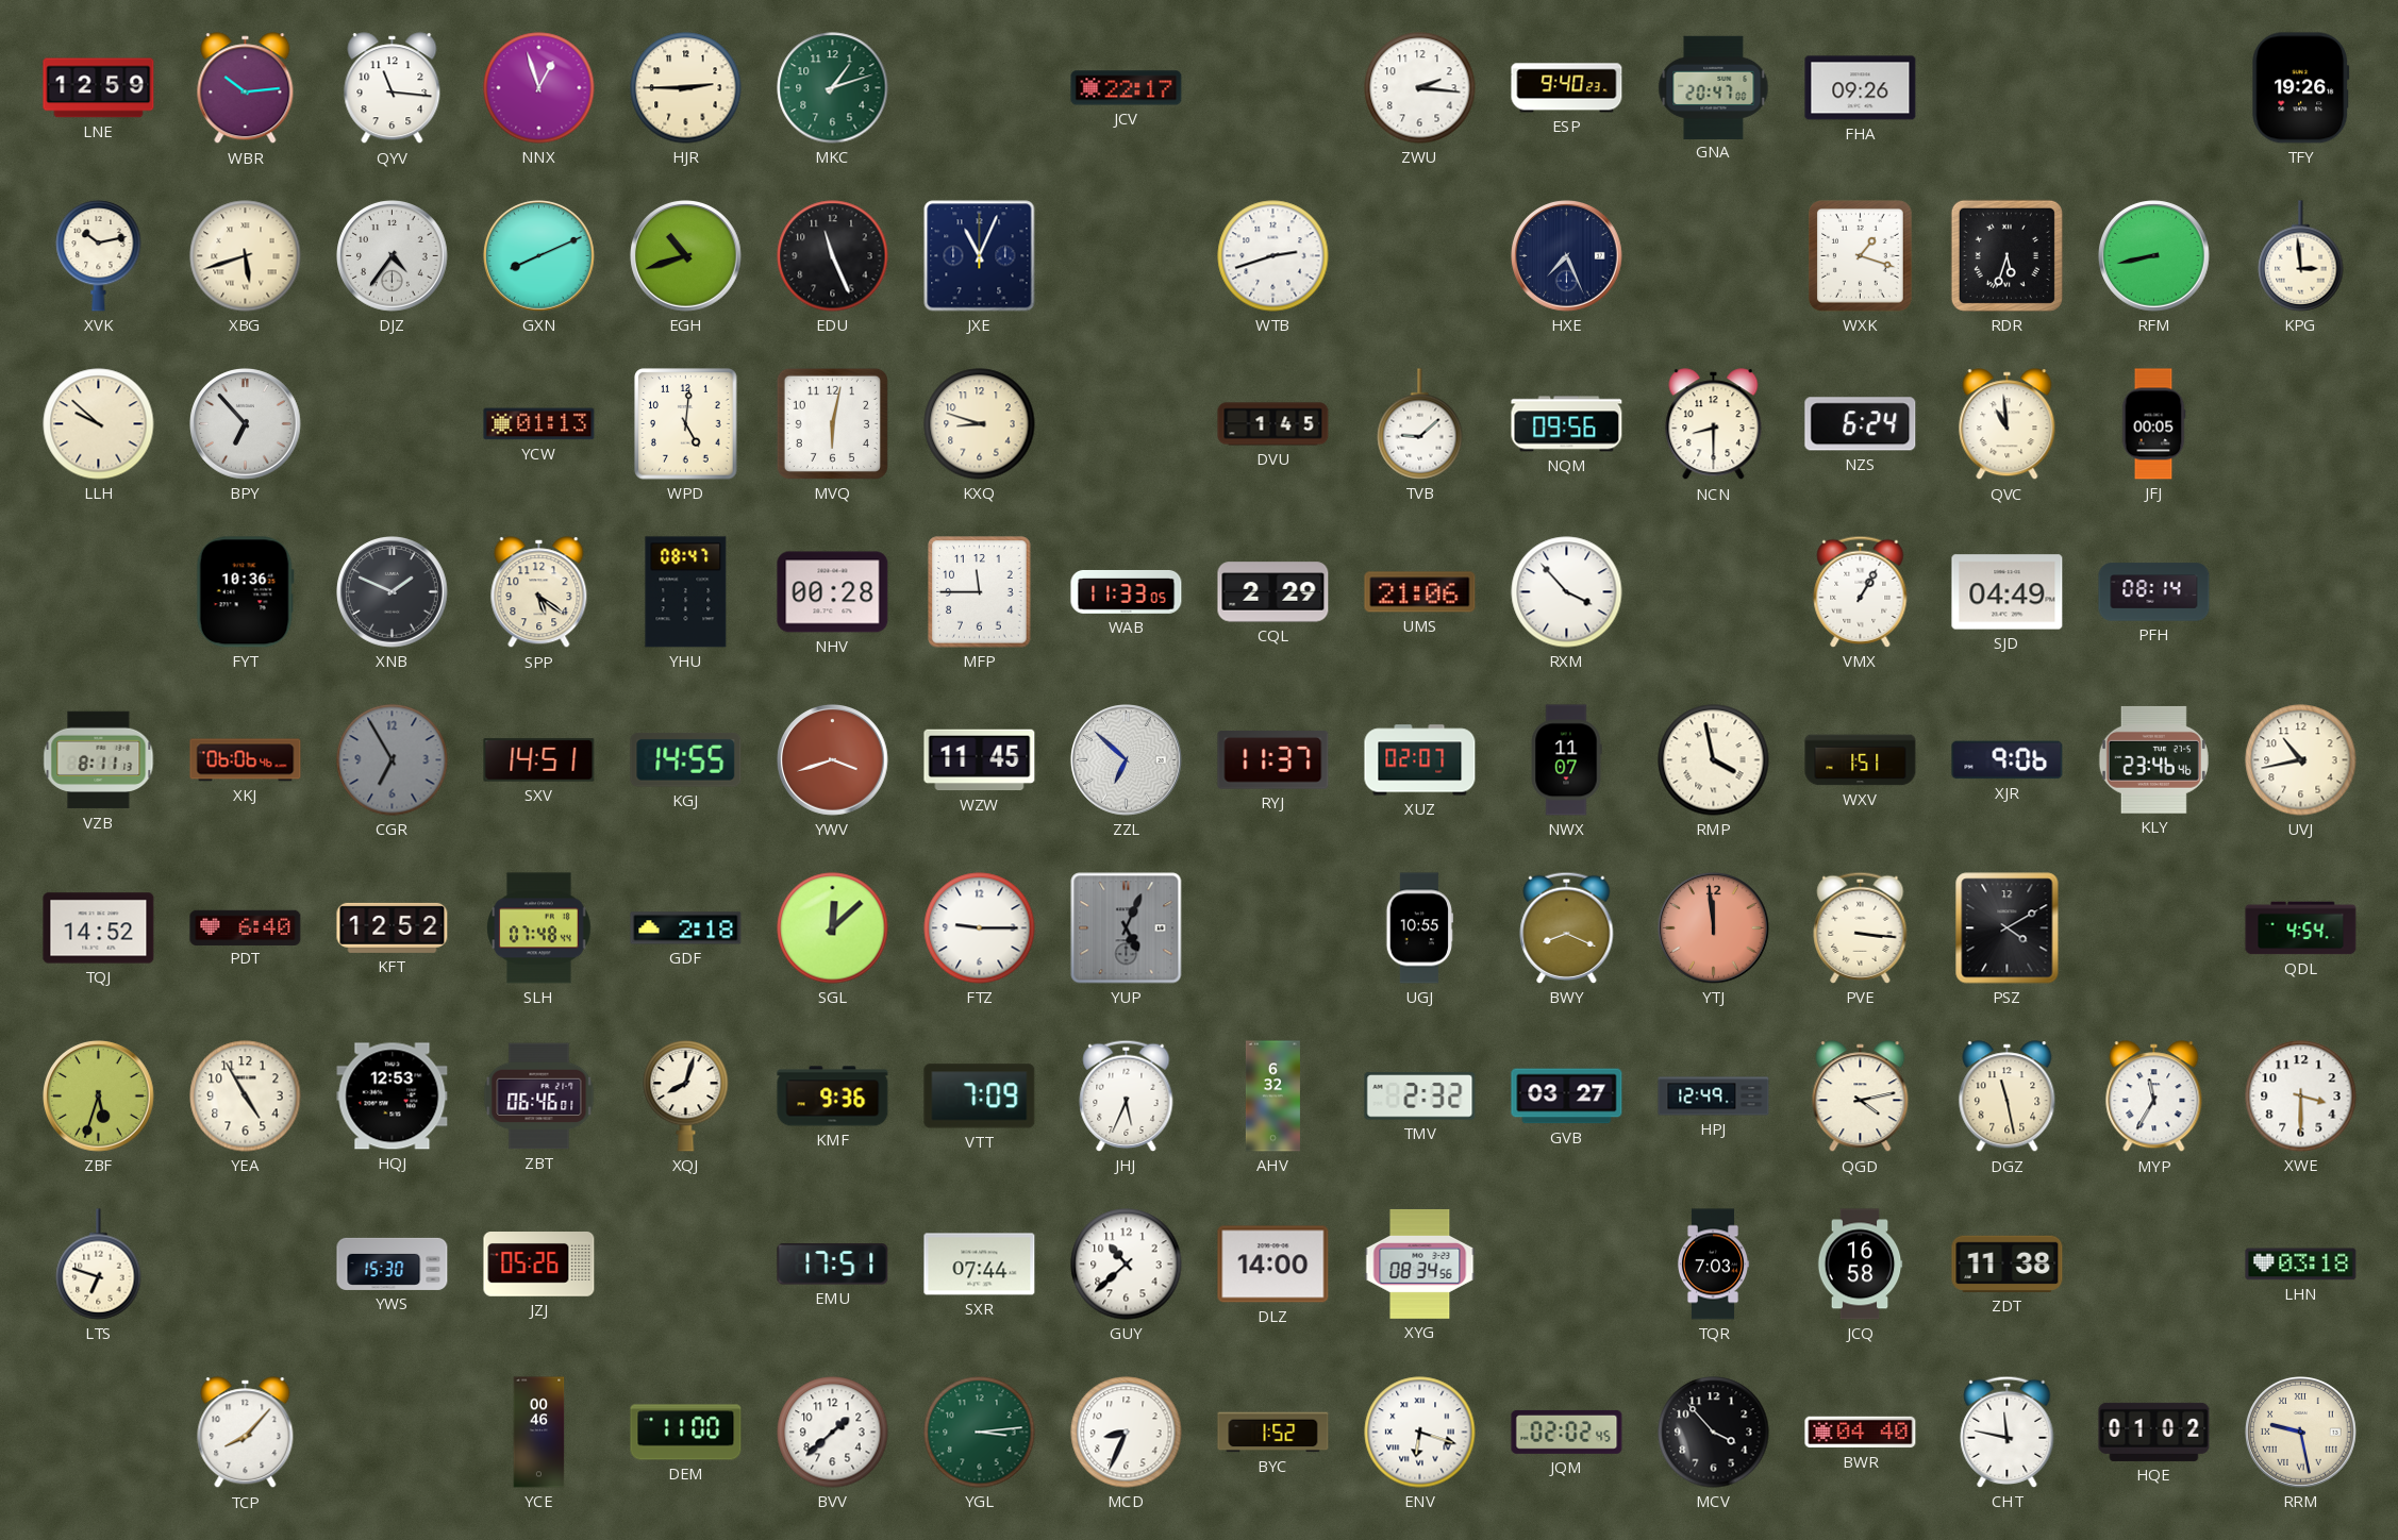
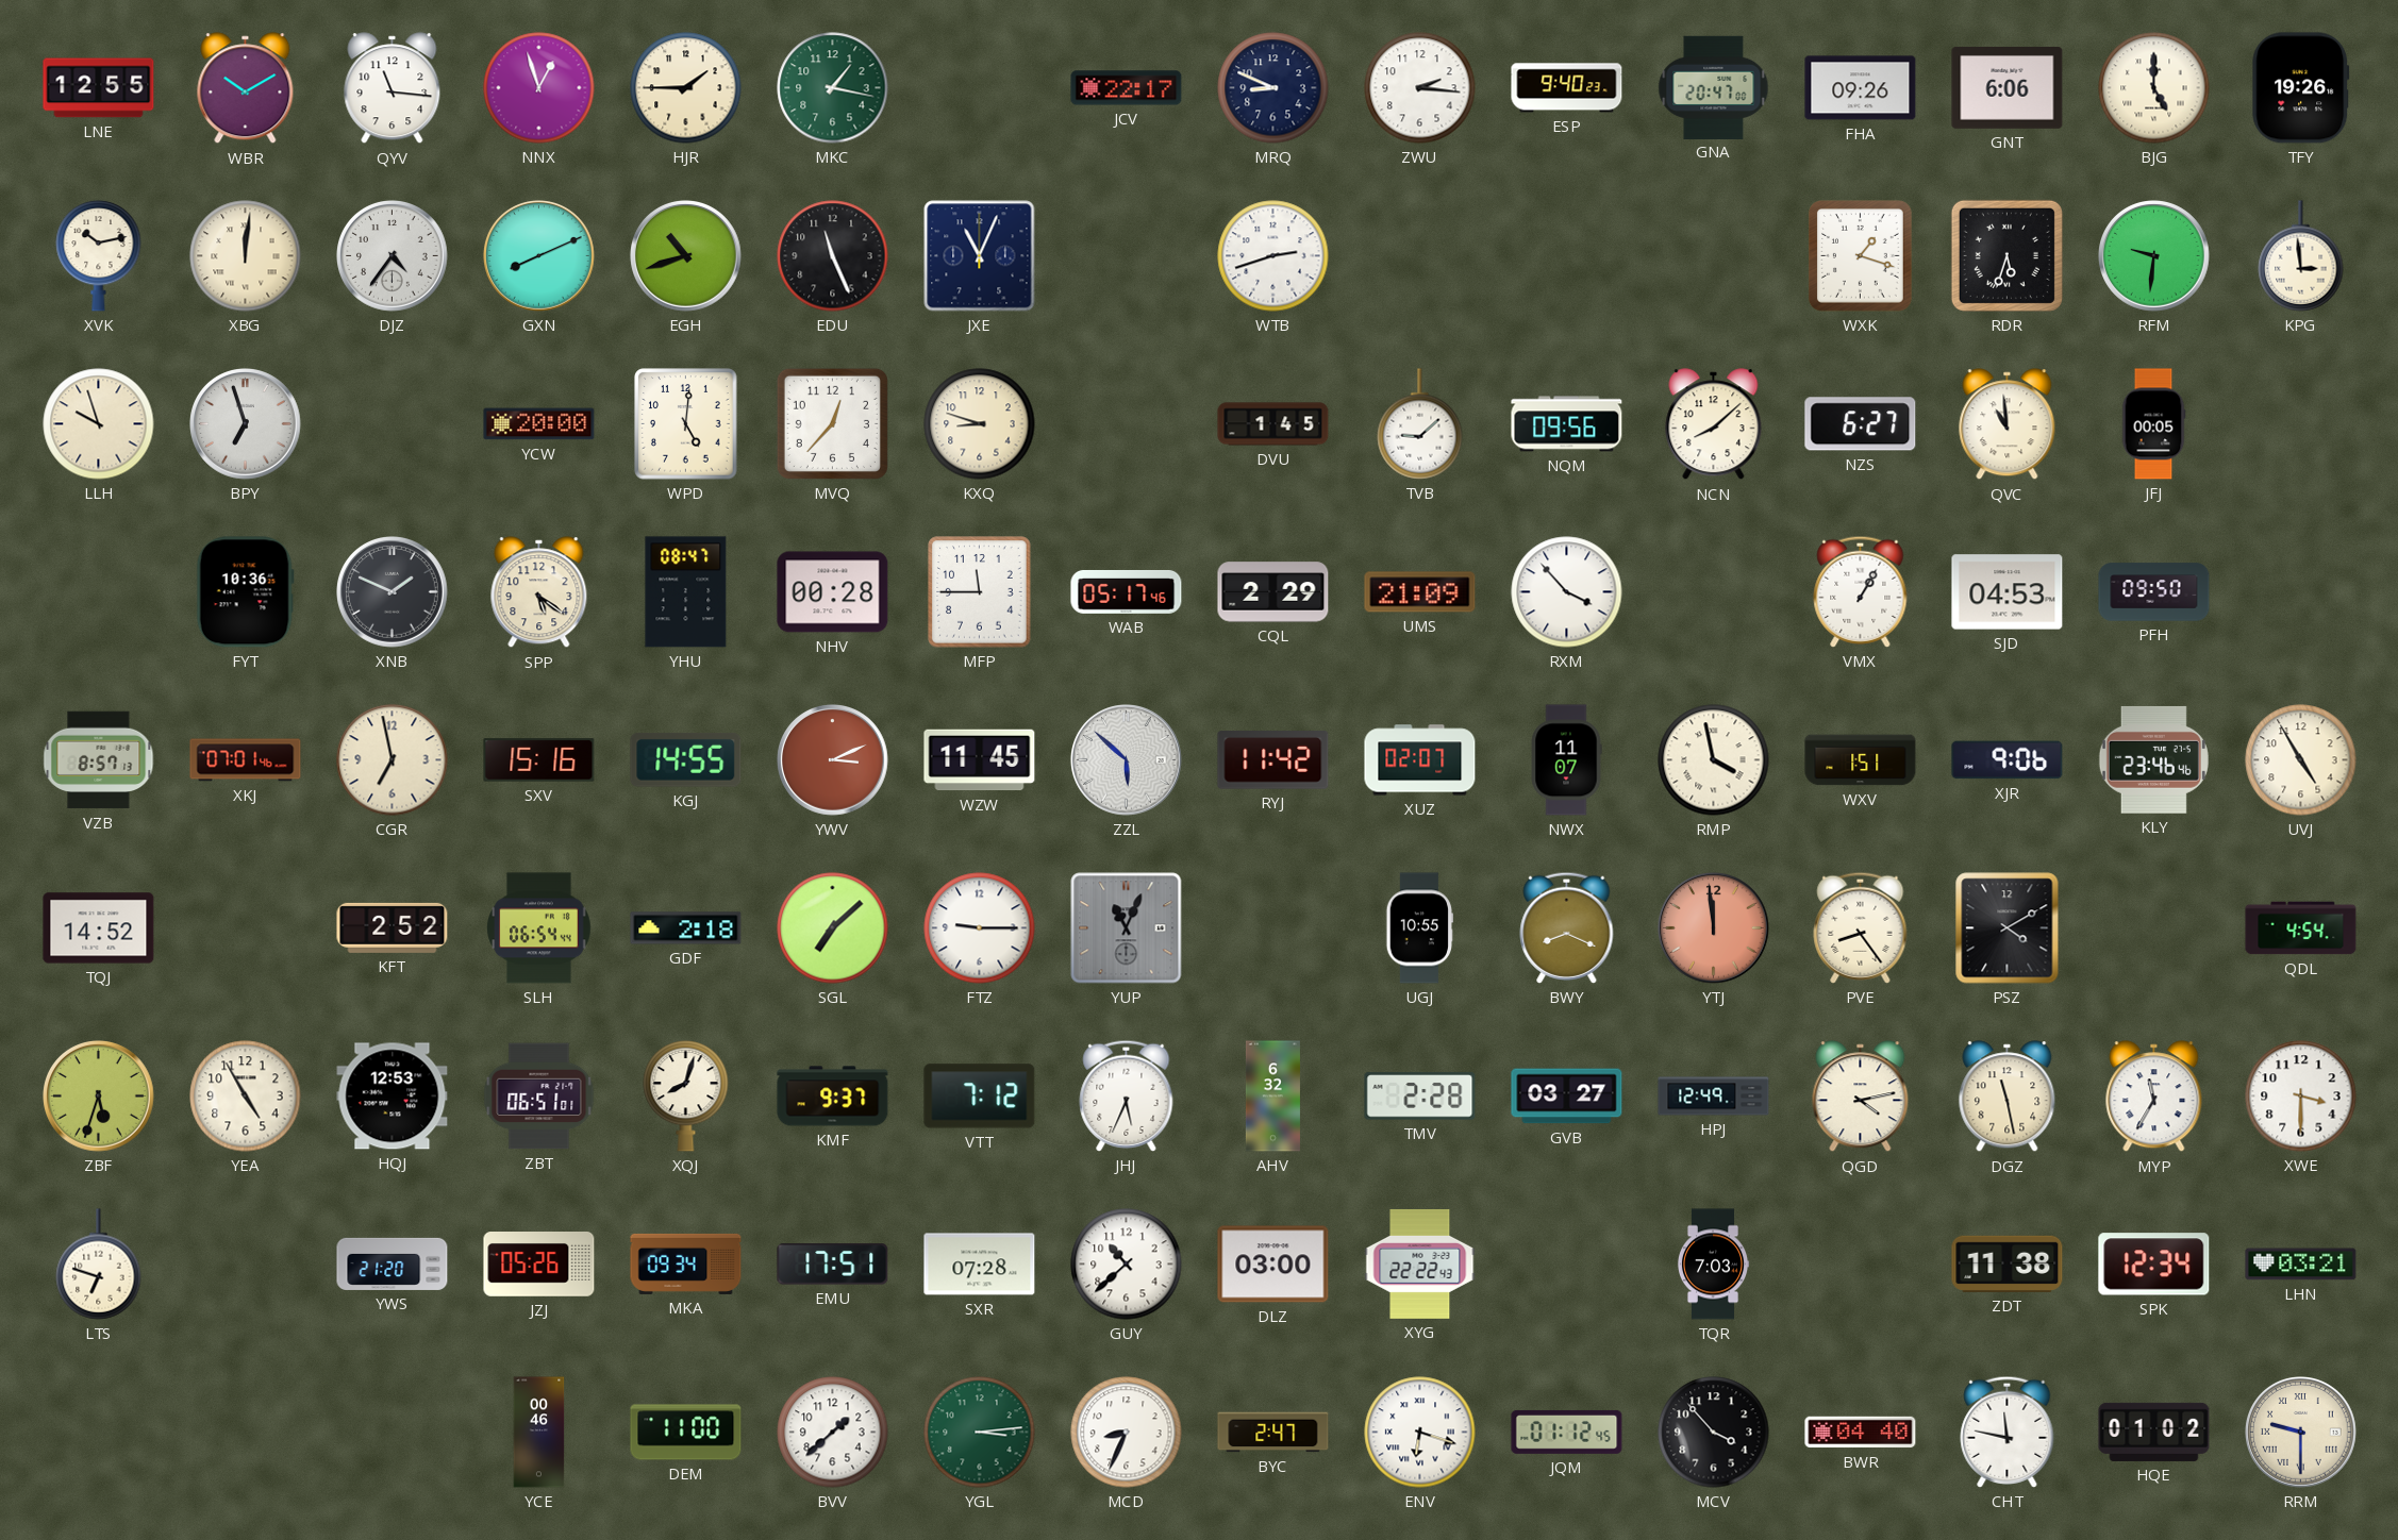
LNE: 12:59 -> 12:55
WBR: 10:14 -> 10:10
HJR: 2:45 -> 1:45
MKC: 1:12 -> 1:17
MRQ: none -> 8:49
GNT: none -> 6:06
BJG: none -> 5:00
XBG: 5:42 -> 12:01
HXE: 7:26 -> none
RFM: 8:43 -> 9:31
LLH: 9:52 -> 9:57
BPY: 6:53 -> 6:57
YCW: 01:13 -> 20:00
MVQ: 6:02 -> 12:37
NCN: 8:30 -> 8:08
NZS: 6:24 -> 6:27
WAB: 11:33 -> 05:17
UMS: 21:06 -> 21:09
SJD: 04:49 -> 04:53
PFH: 08:14 -> 09:50
VZB: 8:11 -> 8:57
XKJ: 06:06 -> 07:01
CGR: 6:55 -> 6:58
CGR dial: grey -> cream
SXV: 14:51 -> 15:16
YWV: 3:42 -> 3:11
ZZL: 6:52 -> 5:52
RYJ: 11:37 -> 11:42
UVJ: 10:43 -> 4:55
PDT: 6:40 -> none
KFT: 12:52 -> 2:52
SLH: 07:48 -> 06:54
SGL: 12:08 -> 7:08
YUP: 5:04 -> 11:04
PVE: 3:16 -> 8:24
ZBT: 06:46 -> 06:51
KMF: 9:36 -> 9:37
VTT: 7:09 -> 7:12
TMV: 2:32 -> 2:28
YWS: 15:30 -> 21:20
MKA: none -> 09:34
SXR: 07:44 -> 07:28
DLZ: 14:00 -> 03:00
XYG: 08:34 -> 22:22
JCQ: 16:58 -> none
SPK: none -> 12:34
LHN: 03:18 -> 03:21
TCP: 8:07 -> none
BYC: 1:52 -> 2:47
JQM: 02:02 -> 01:12
RRM: 9:28 -> 9:30
